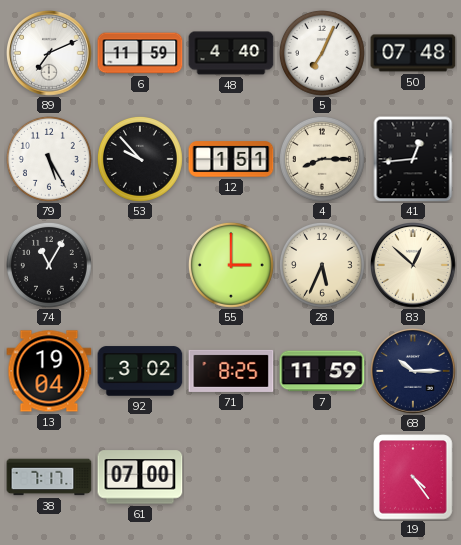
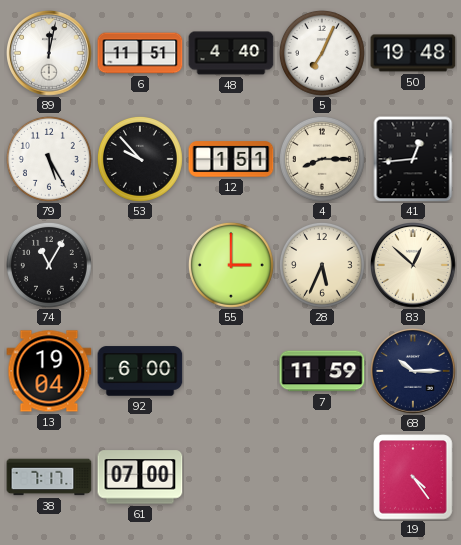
89: 7:11 -> 12:02
6: 11:59 -> 11:51
50: 07:48 -> 19:48
92: 3:02 -> 6:00
71: 8:25 -> none
